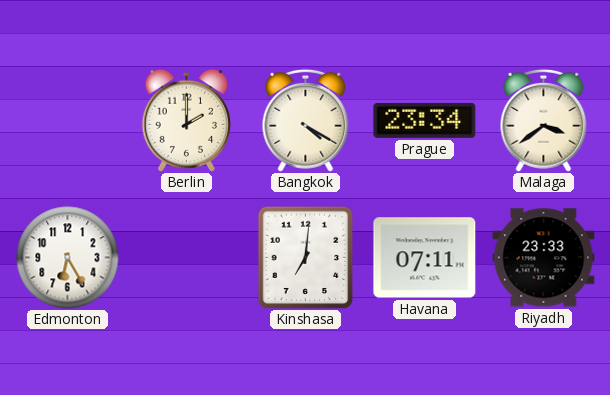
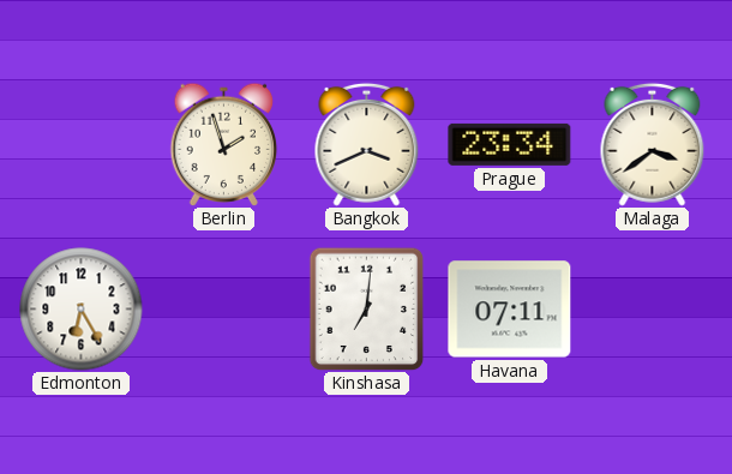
Berlin: 2:00 -> 1:57
Bangkok: 4:20 -> 3:41
Riyadh: 23:33 -> none
